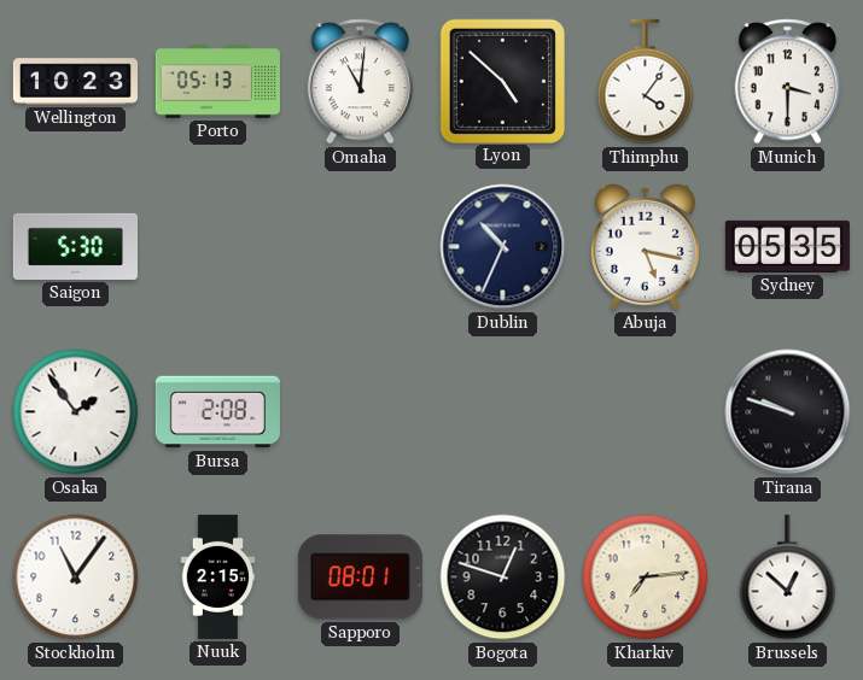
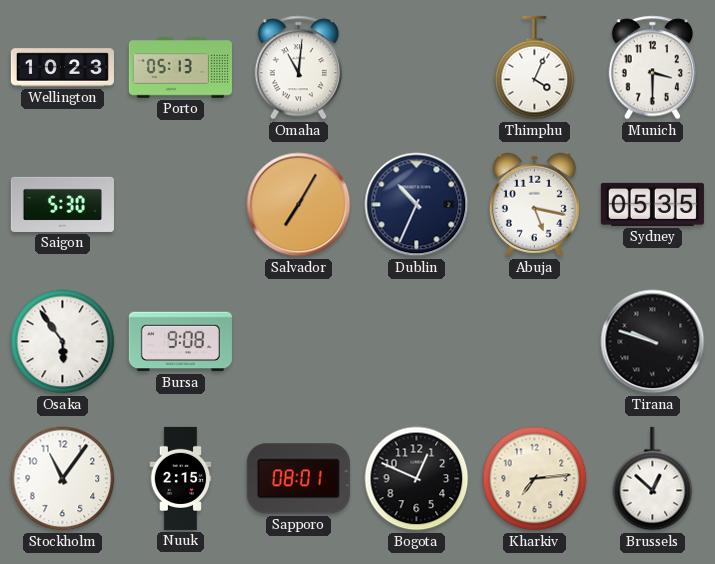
Lyon: 4:52 -> none
Thimphu: 4:06 -> 4:04
Salvador: none -> 7:05
Osaka: 1:54 -> 5:54
Bursa: 2:08 -> 9:08
Bogota: 12:48 -> 12:49
